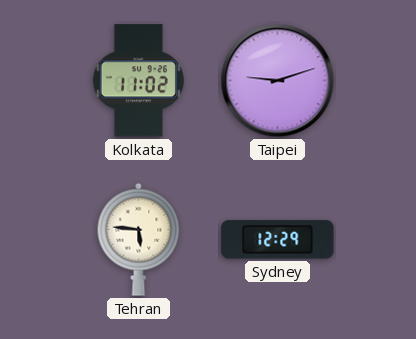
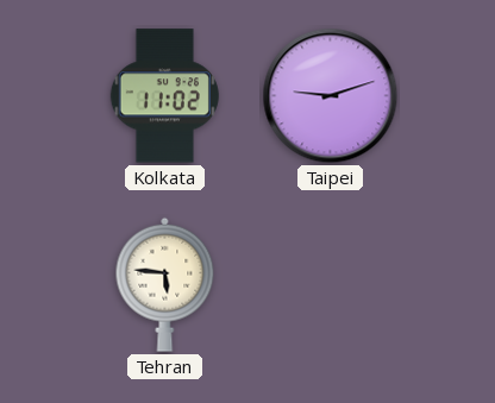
Sydney: 12:29 -> none
